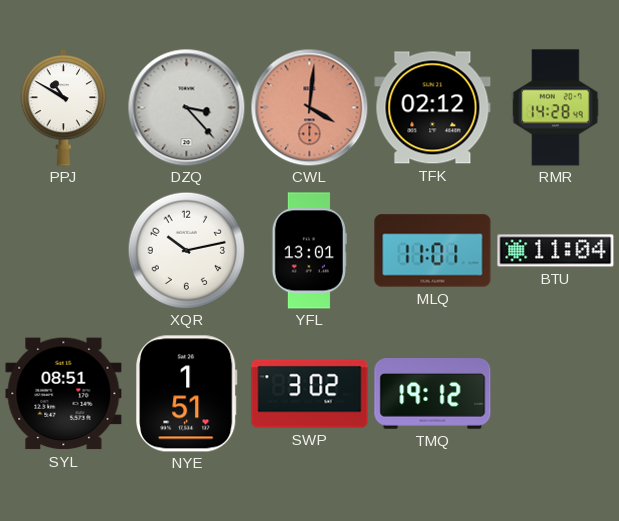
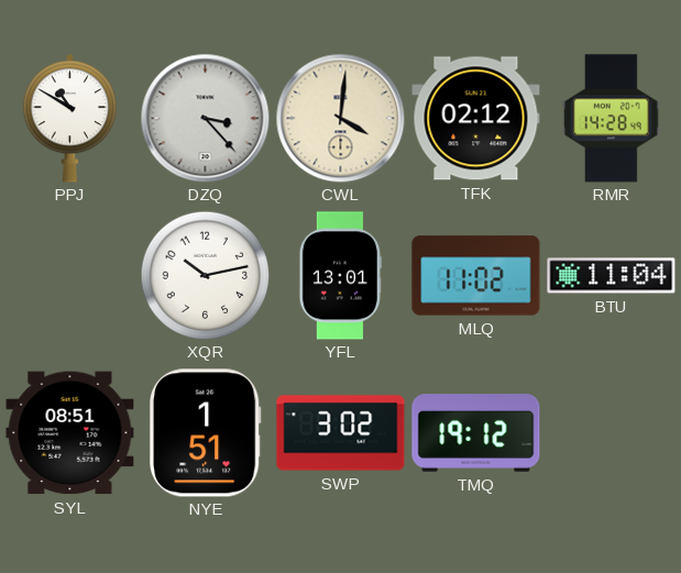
CWL dial: salmon -> cream
MLQ: 11:01 -> 11:02
